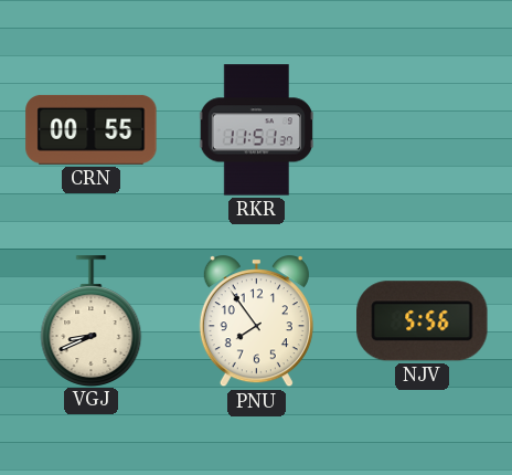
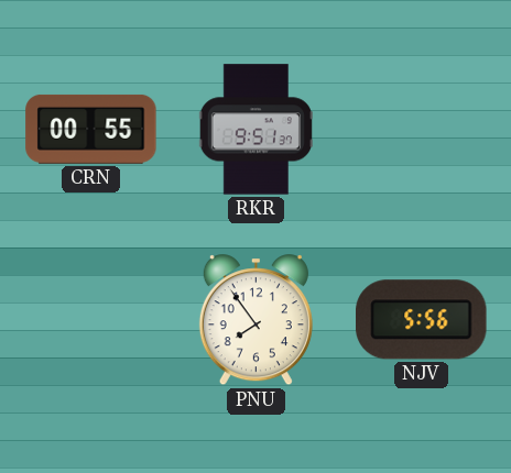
RKR: 11:51 -> 9:51
VGJ: 8:41 -> none
